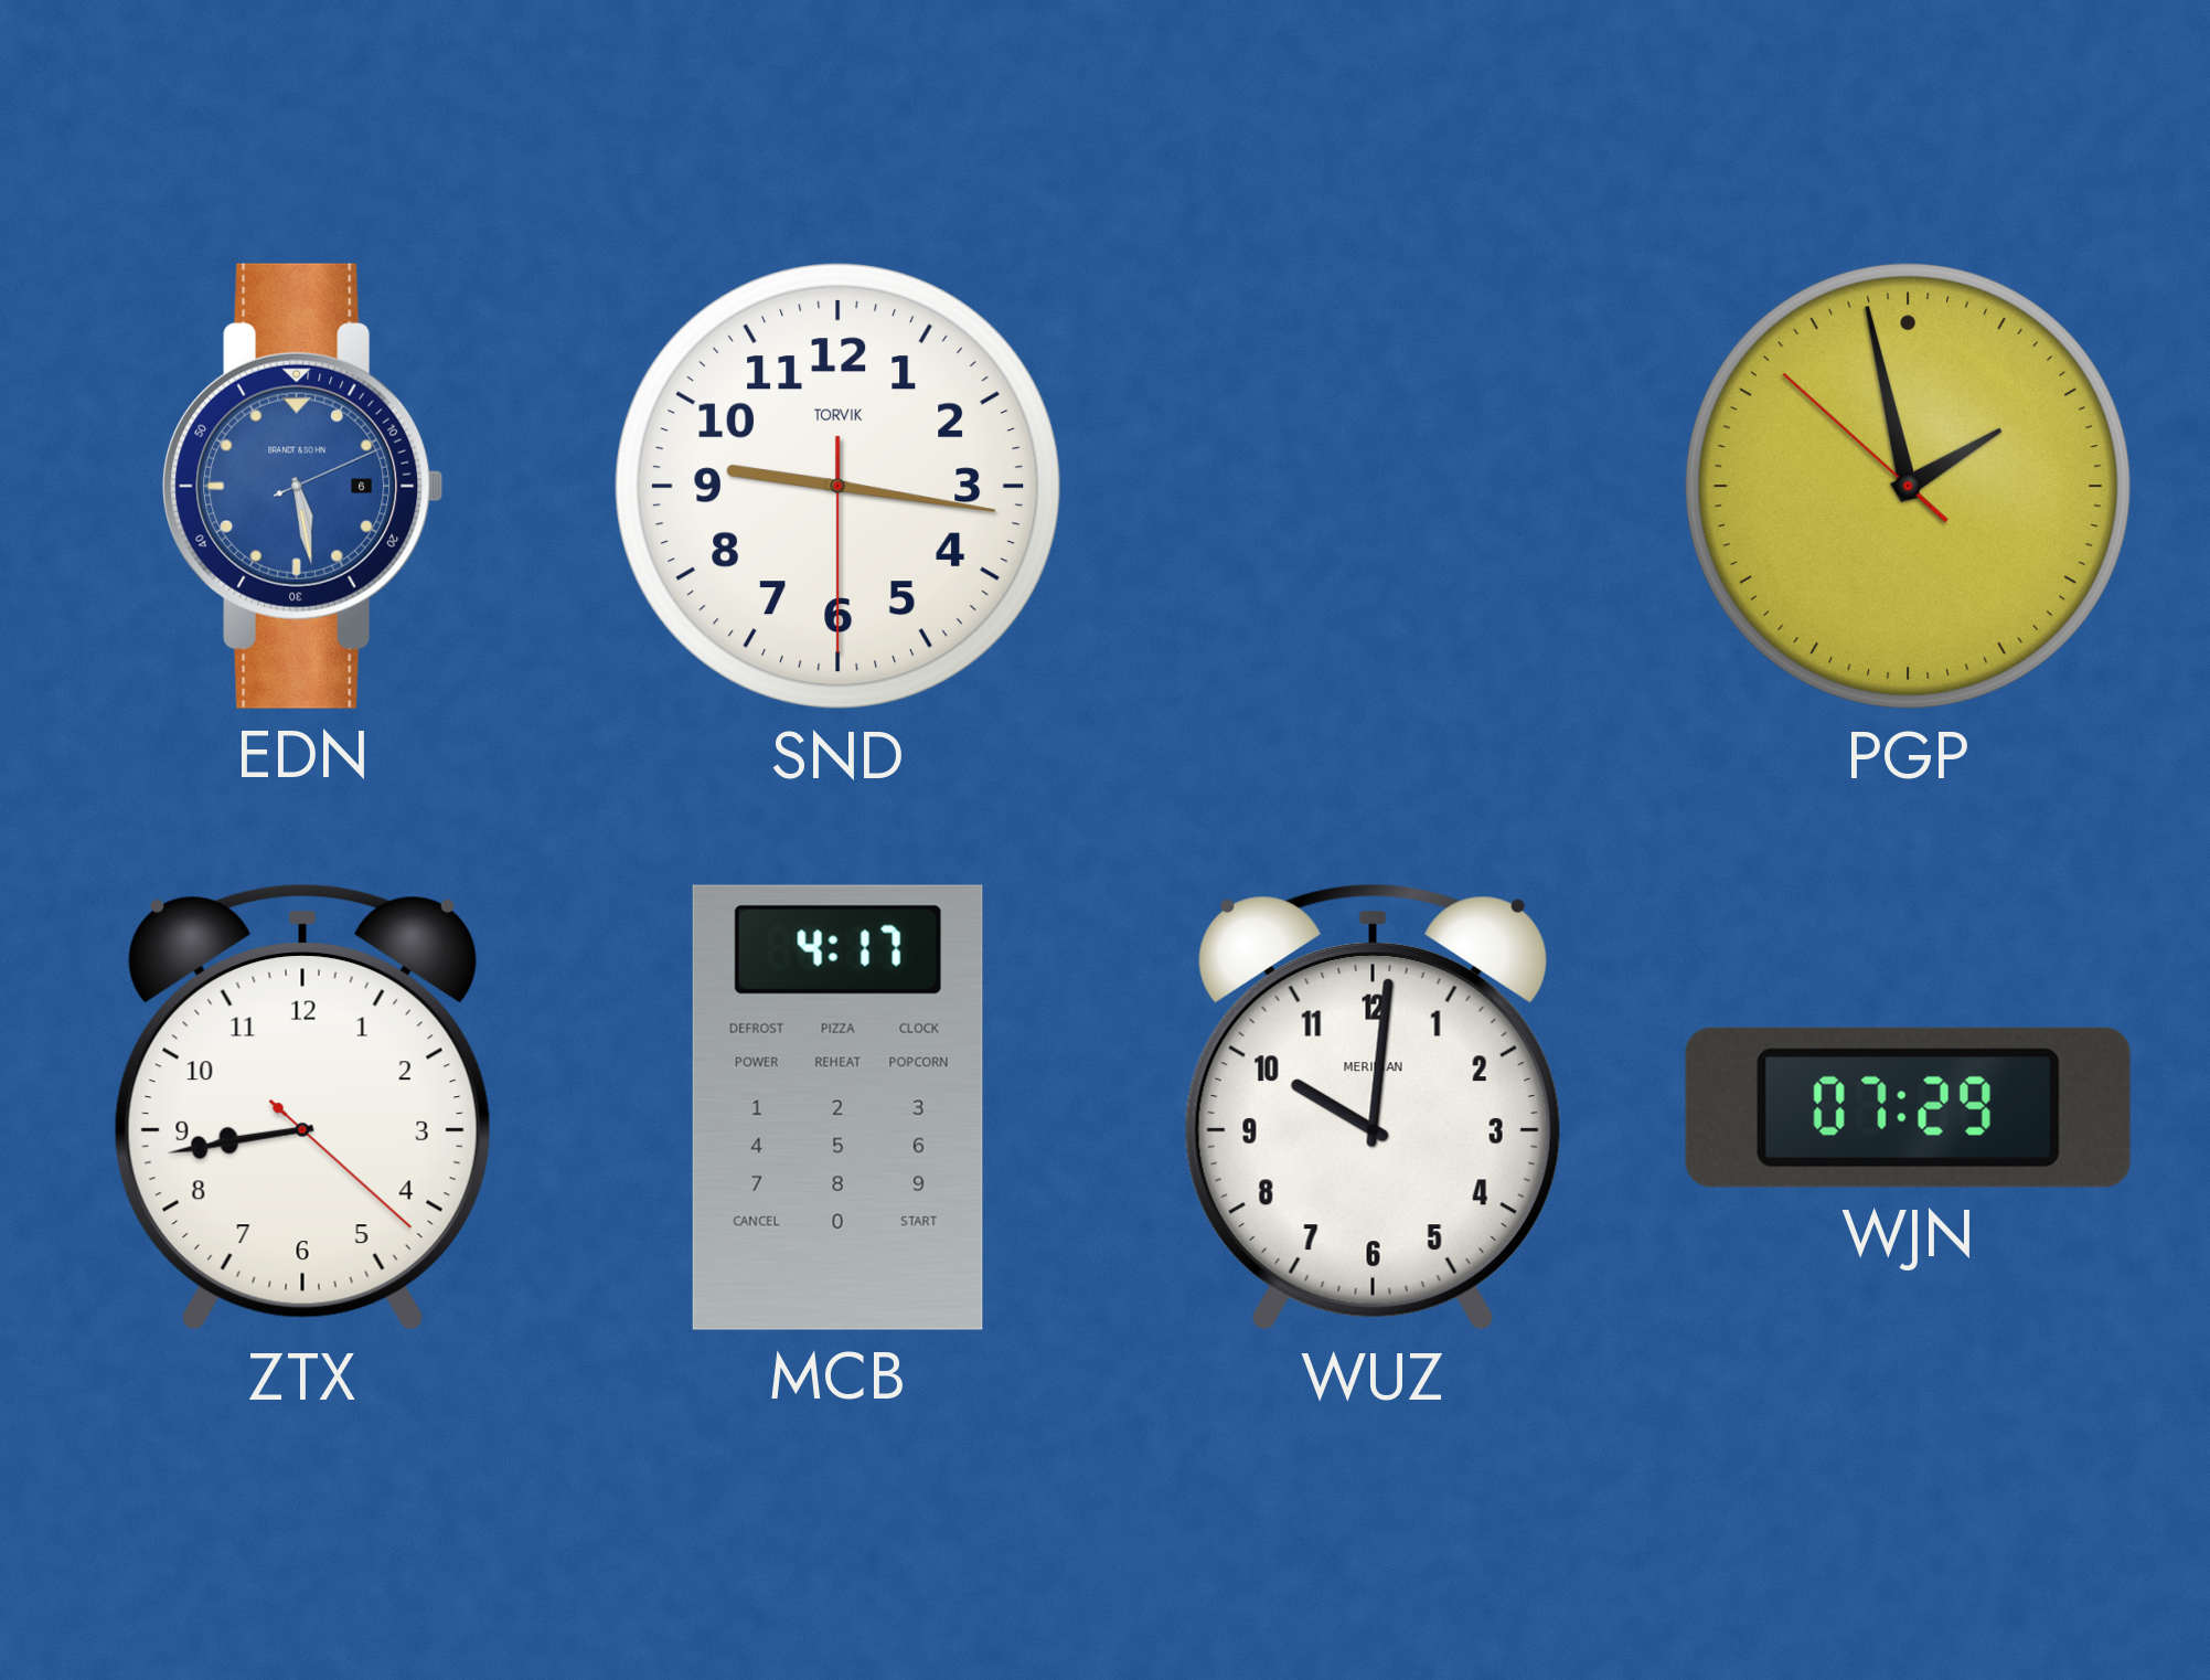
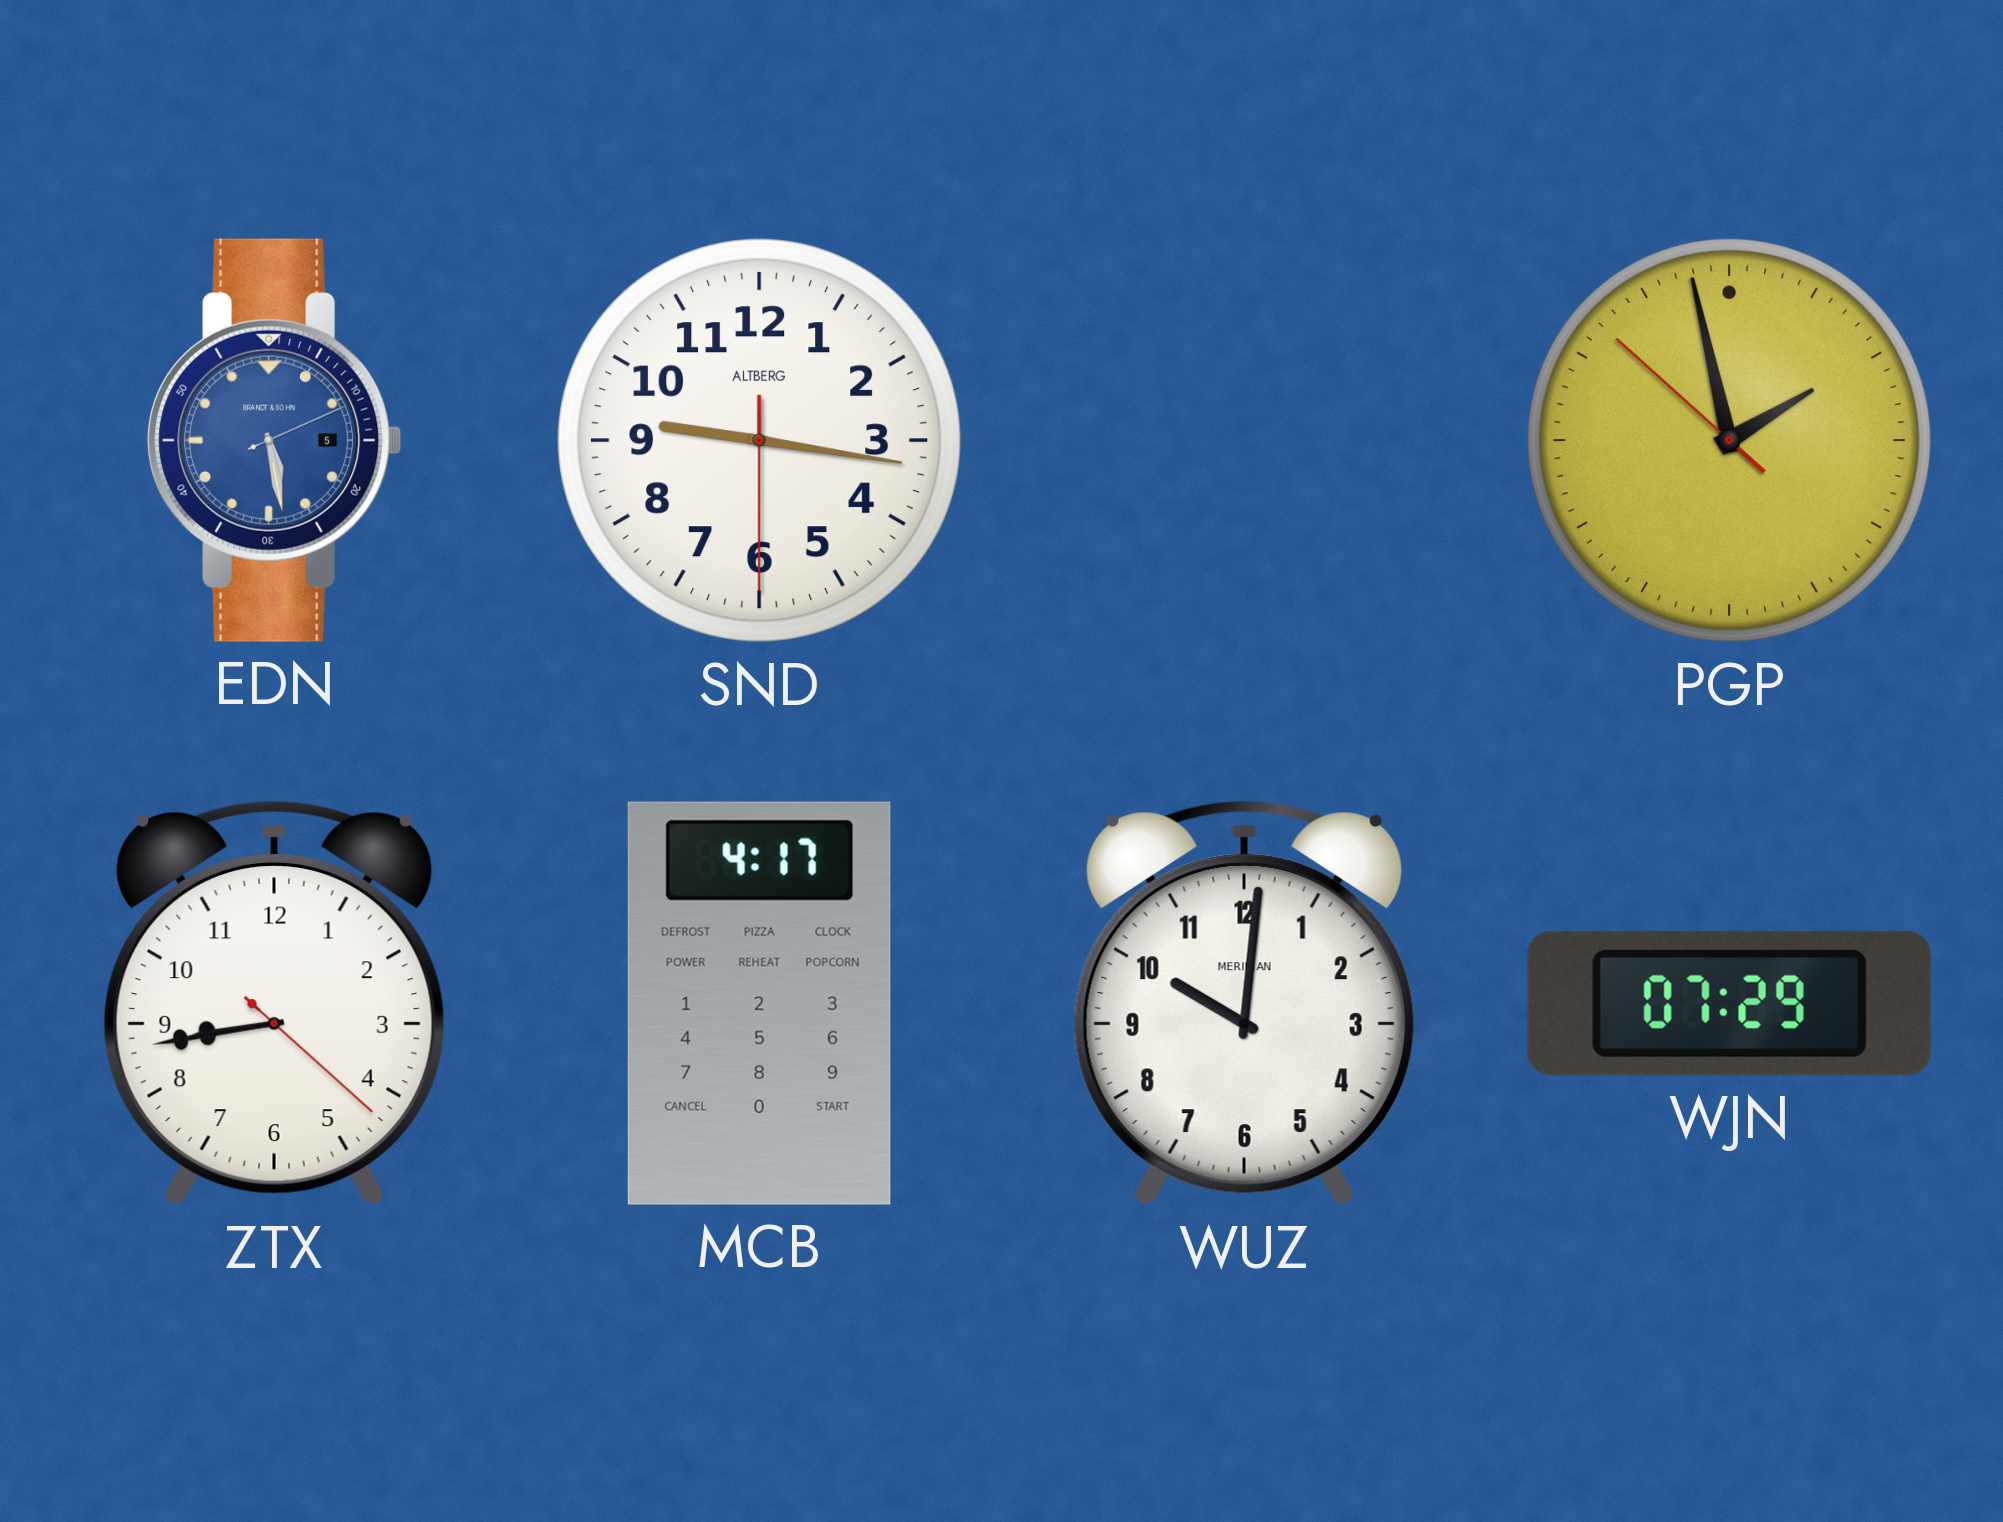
EDN date: 6 -> 5
SND brand: TORVIK -> ALTBERG
